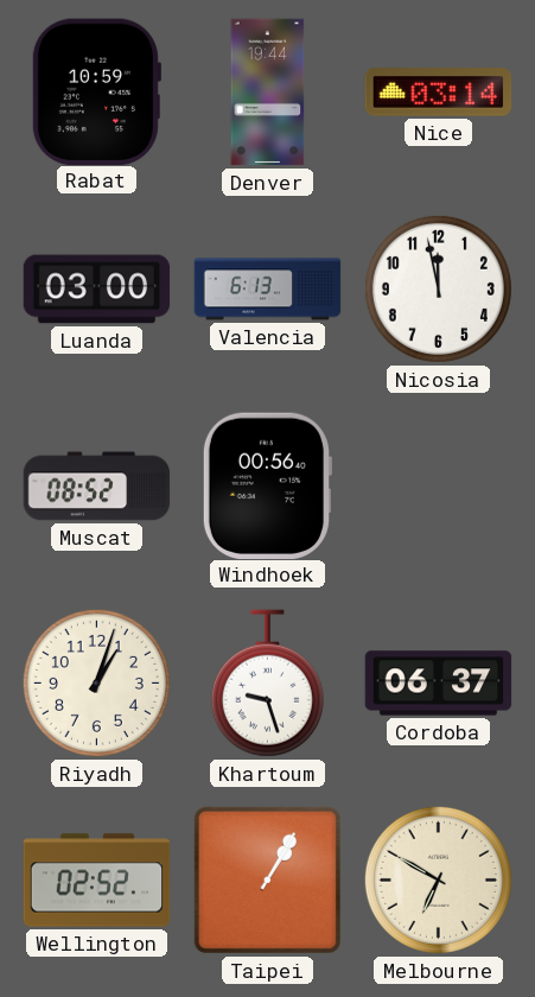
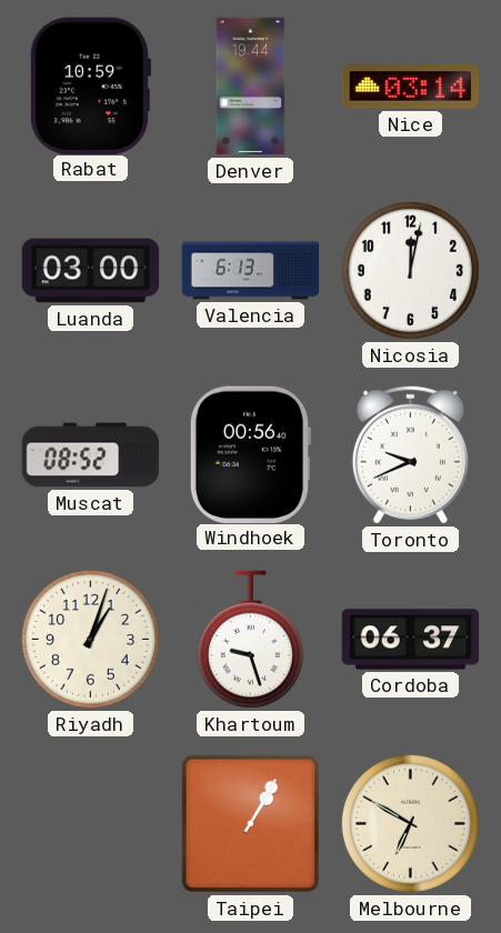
Nicosia: 11:58 -> 12:02
Toronto: none -> 9:41
Wellington: 02:52 -> none
